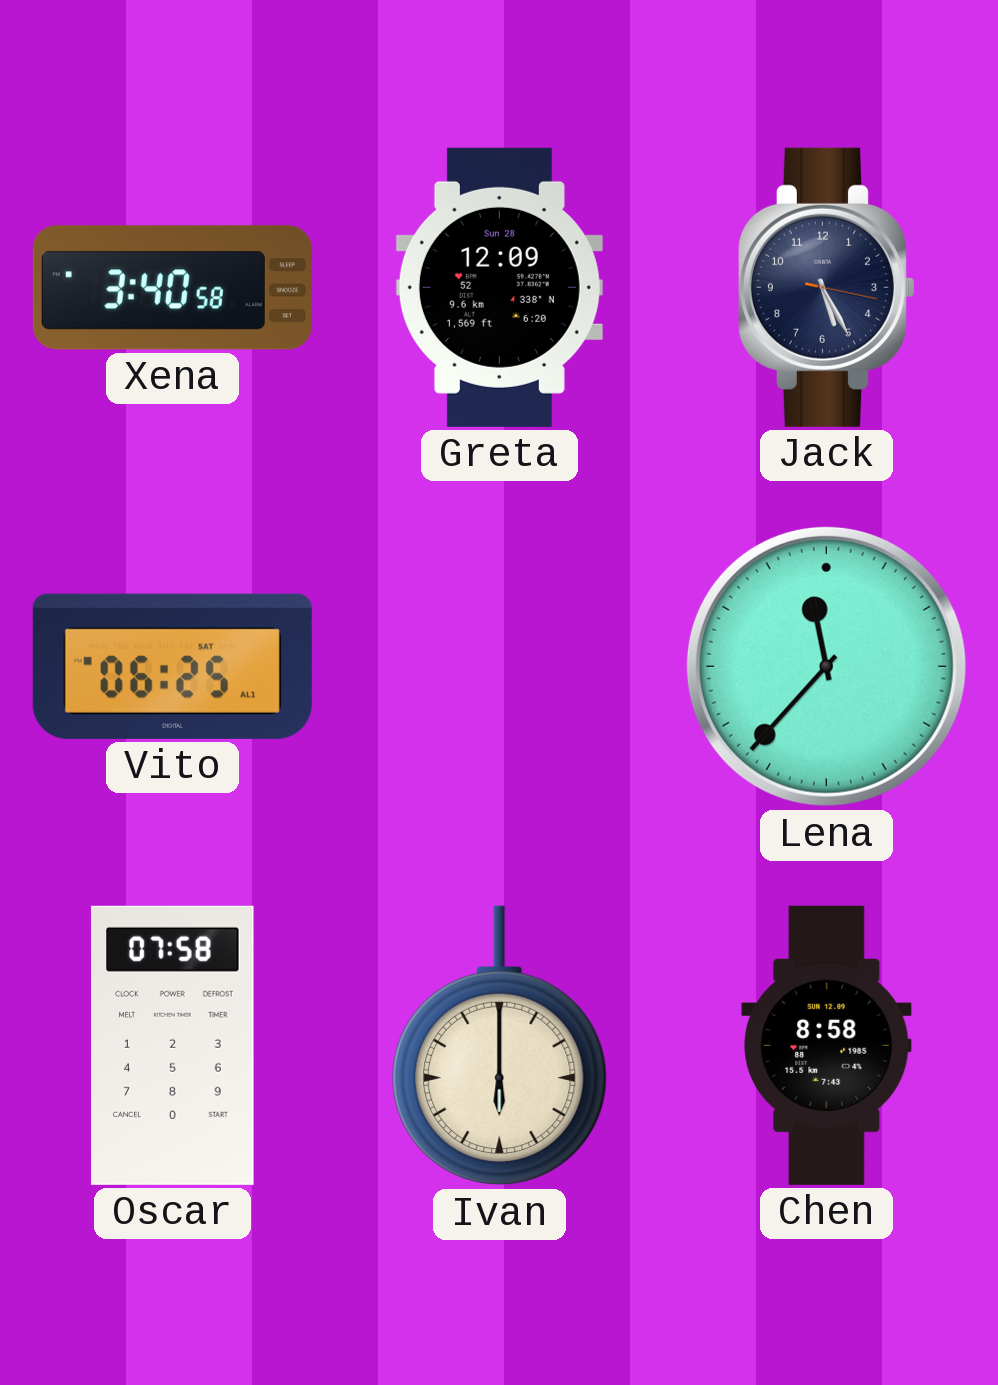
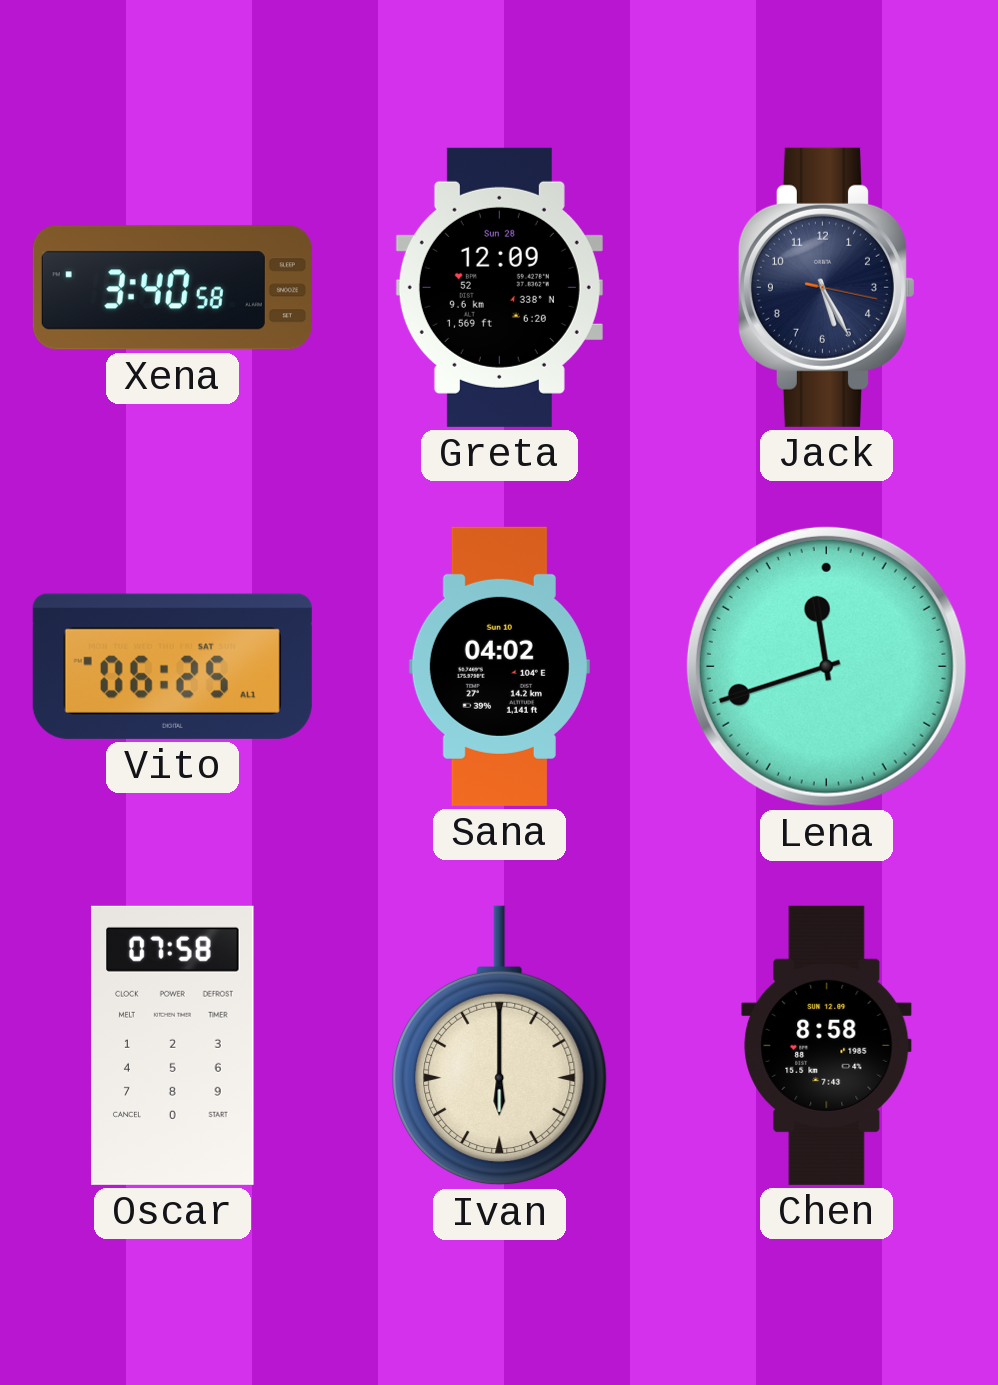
Sana: none -> 04:02
Lena: 11:37 -> 11:42
